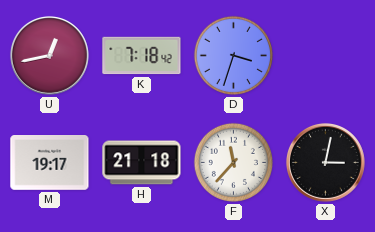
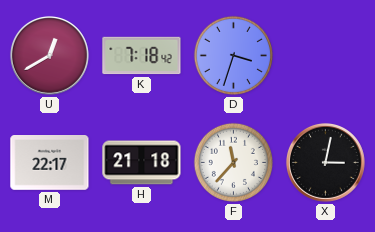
U: 12:43 -> 12:40
M: 19:17 -> 22:17
